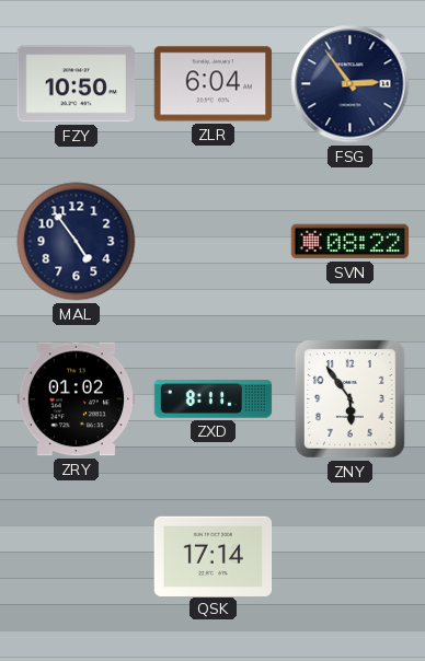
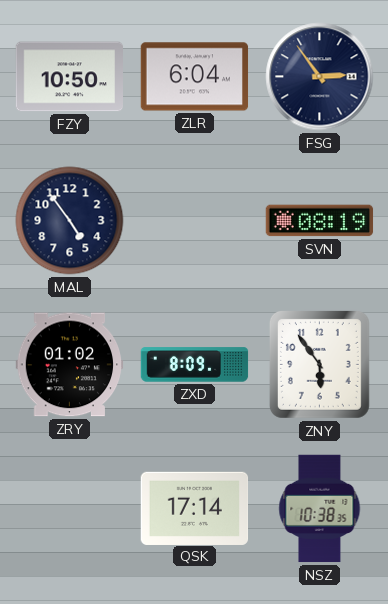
SVN: 08:22 -> 08:19
ZXD: 8:11 -> 8:09
NSZ: none -> 10:38
